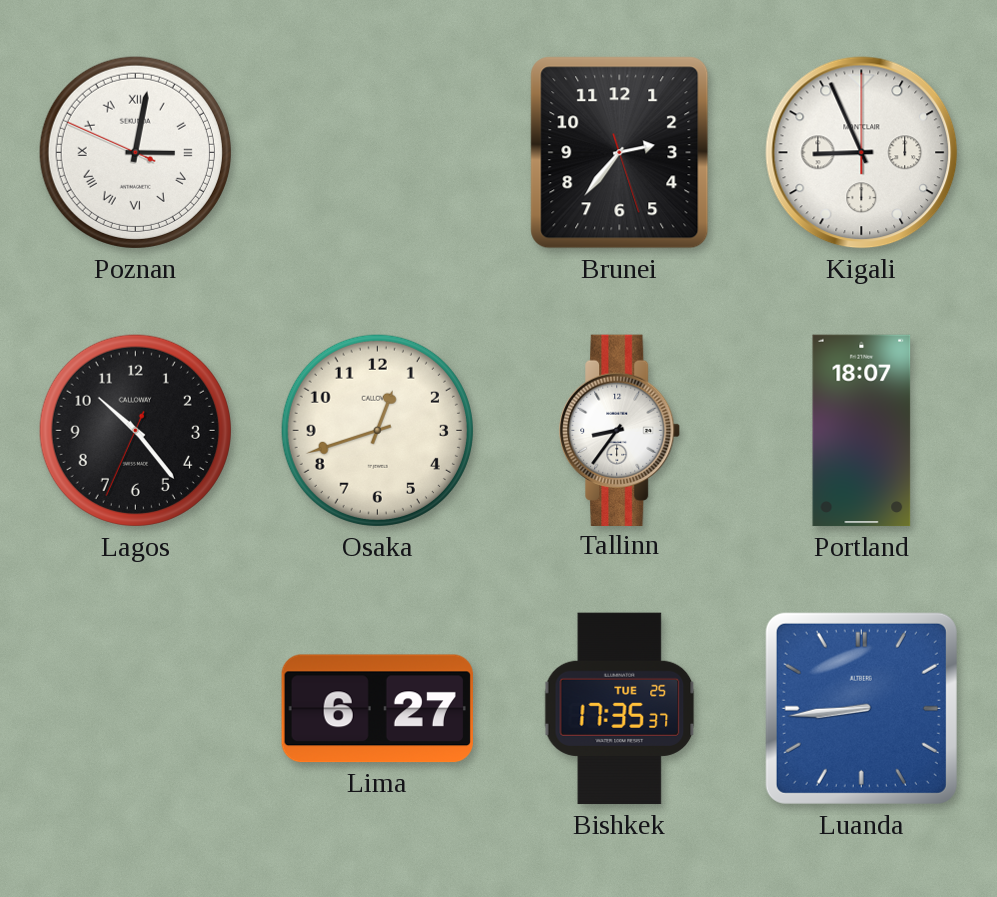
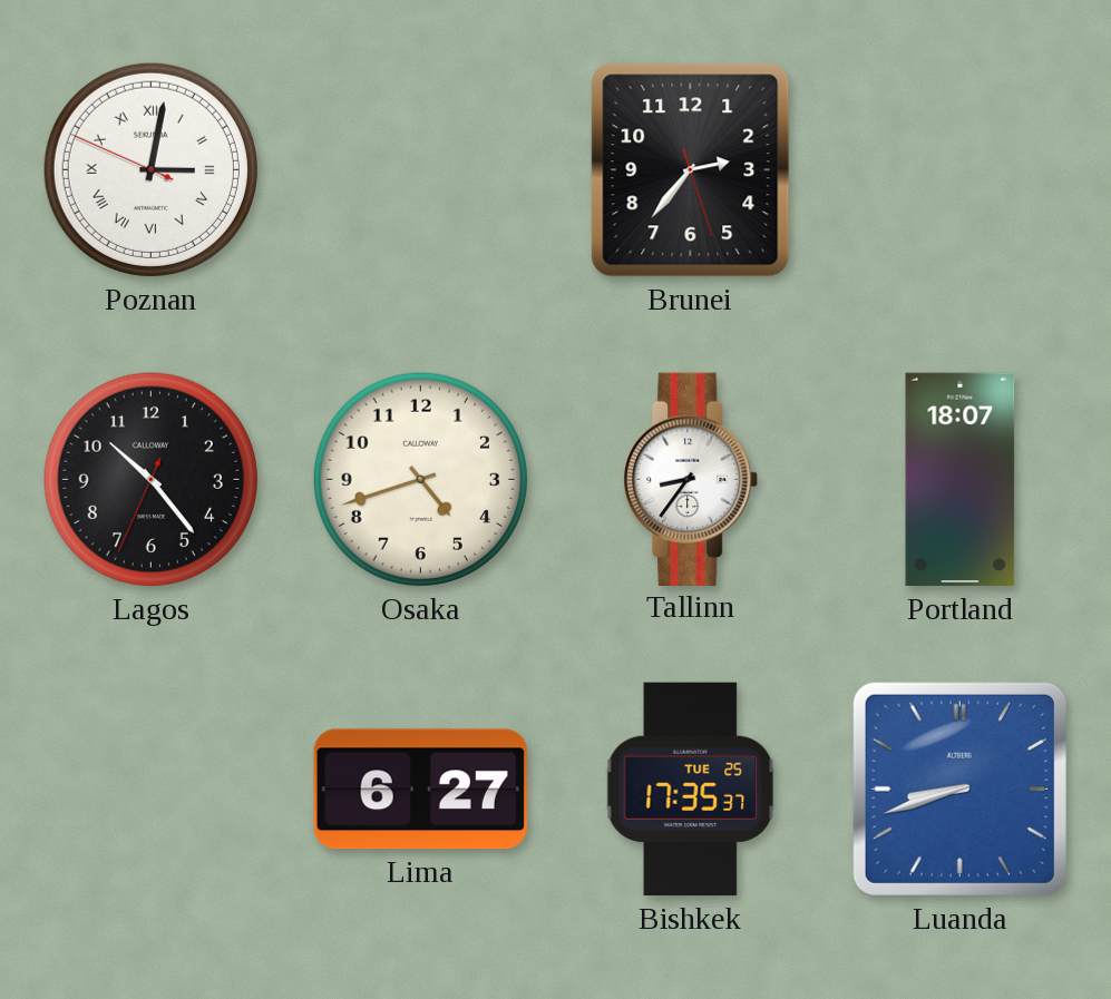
Kigali: 8:56 -> none
Osaka: 12:42 -> 4:42
Luanda: 8:44 -> 8:42
